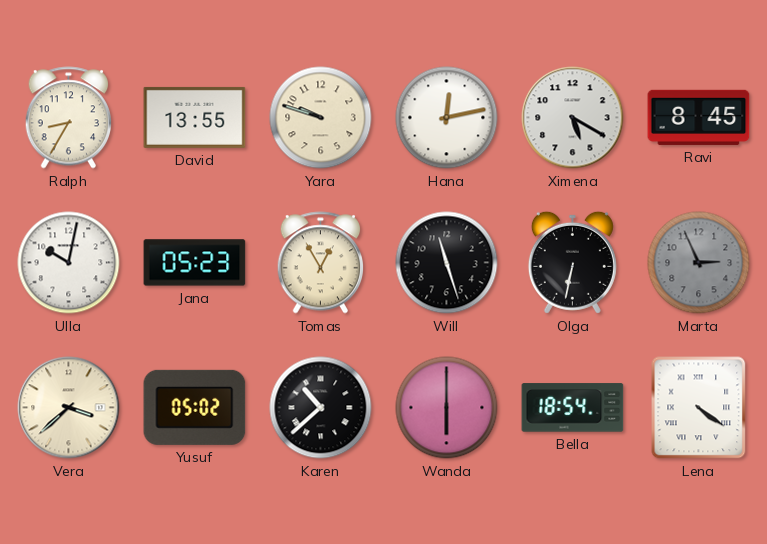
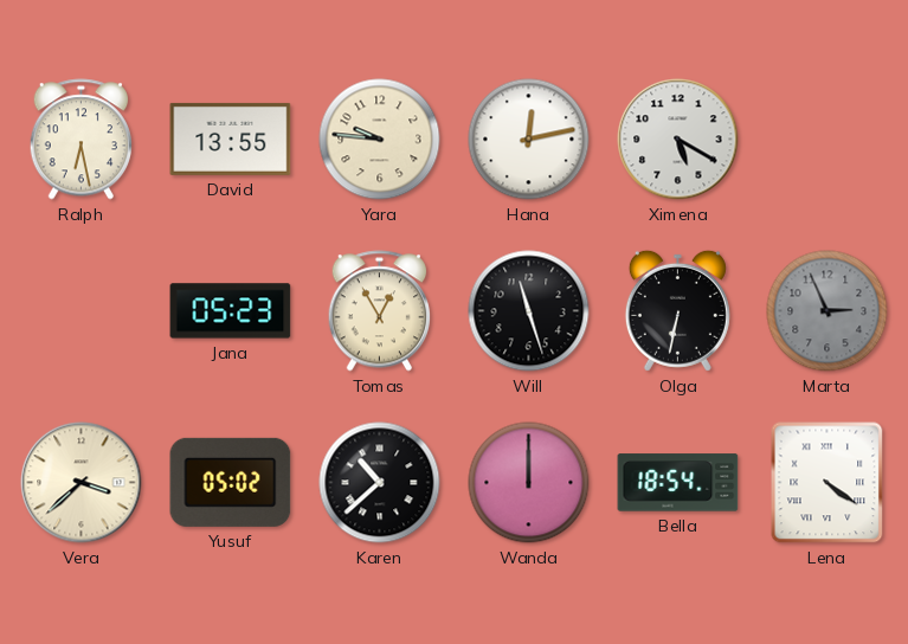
Ralph: 8:35 -> 6:28
Yara: 9:48 -> 9:46
Ravi: 8:45 -> none
Ulla: 10:02 -> none
Wanda: 6:00 -> 12:00
